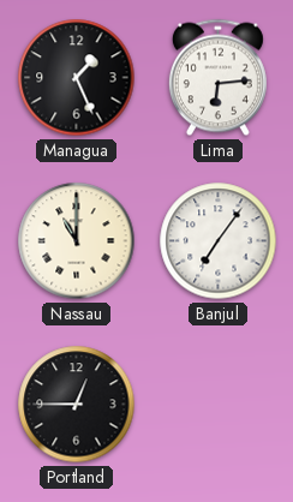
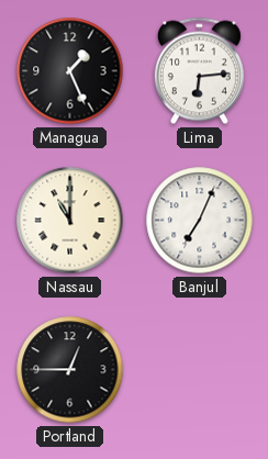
Banjul: 7:06 -> 7:04
